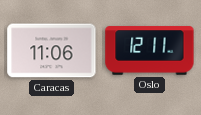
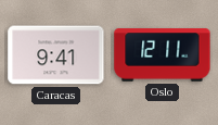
Caracas: 11:06 -> 9:41
